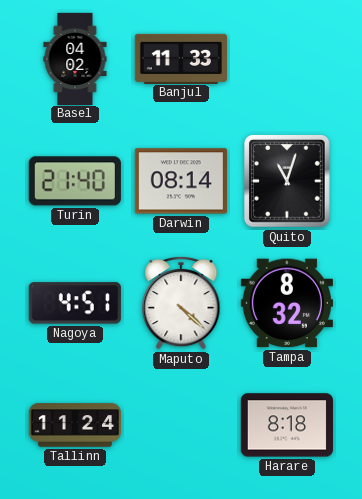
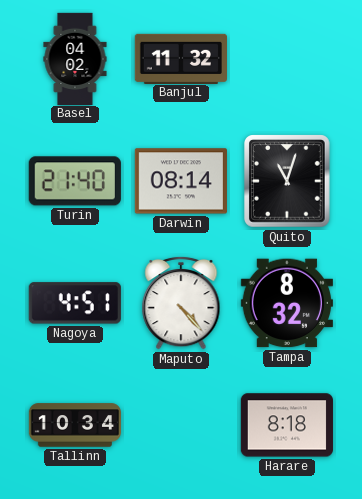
Banjul: 11:33 -> 11:32
Maputo: 4:22 -> 4:23
Tallinn: 11:24 -> 10:34
